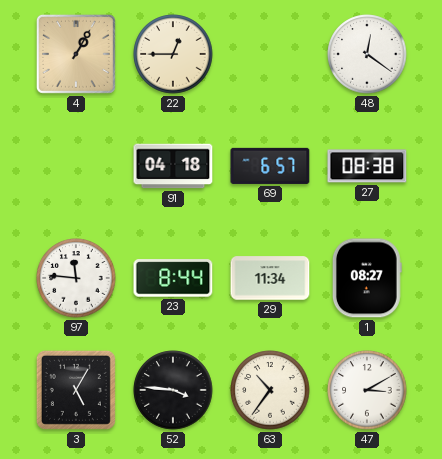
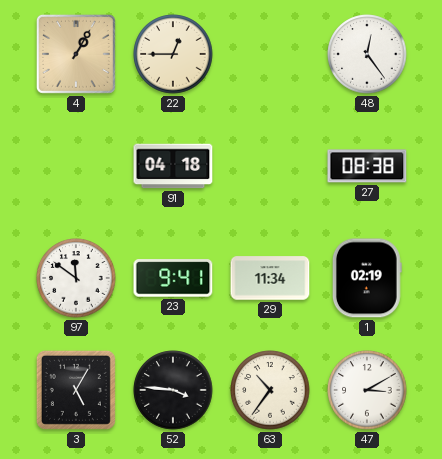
48: 12:21 -> 12:24
69: 6:57 -> none
97: 11:46 -> 11:51
23: 8:44 -> 9:41
1: 08:27 -> 02:19
